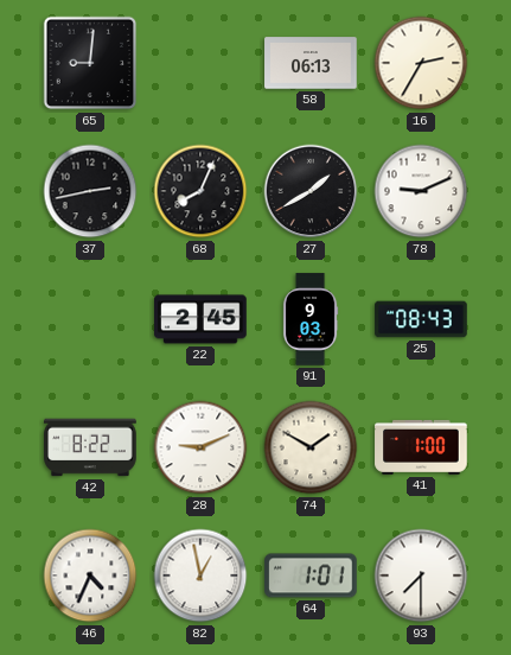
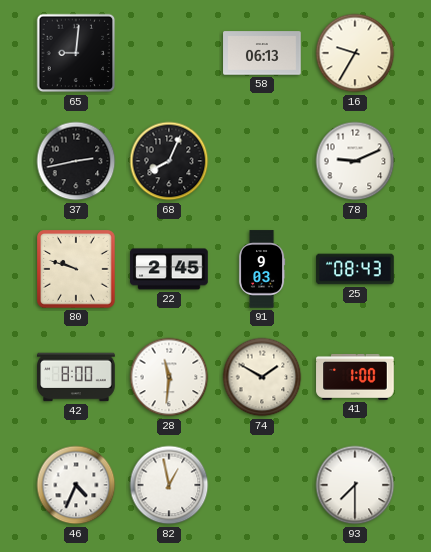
16: 2:35 -> 9:35
27: 1:40 -> none
80: none -> 9:48
42: 8:22 -> 8:00
28: 9:11 -> 11:31
64: 1:01 -> none
